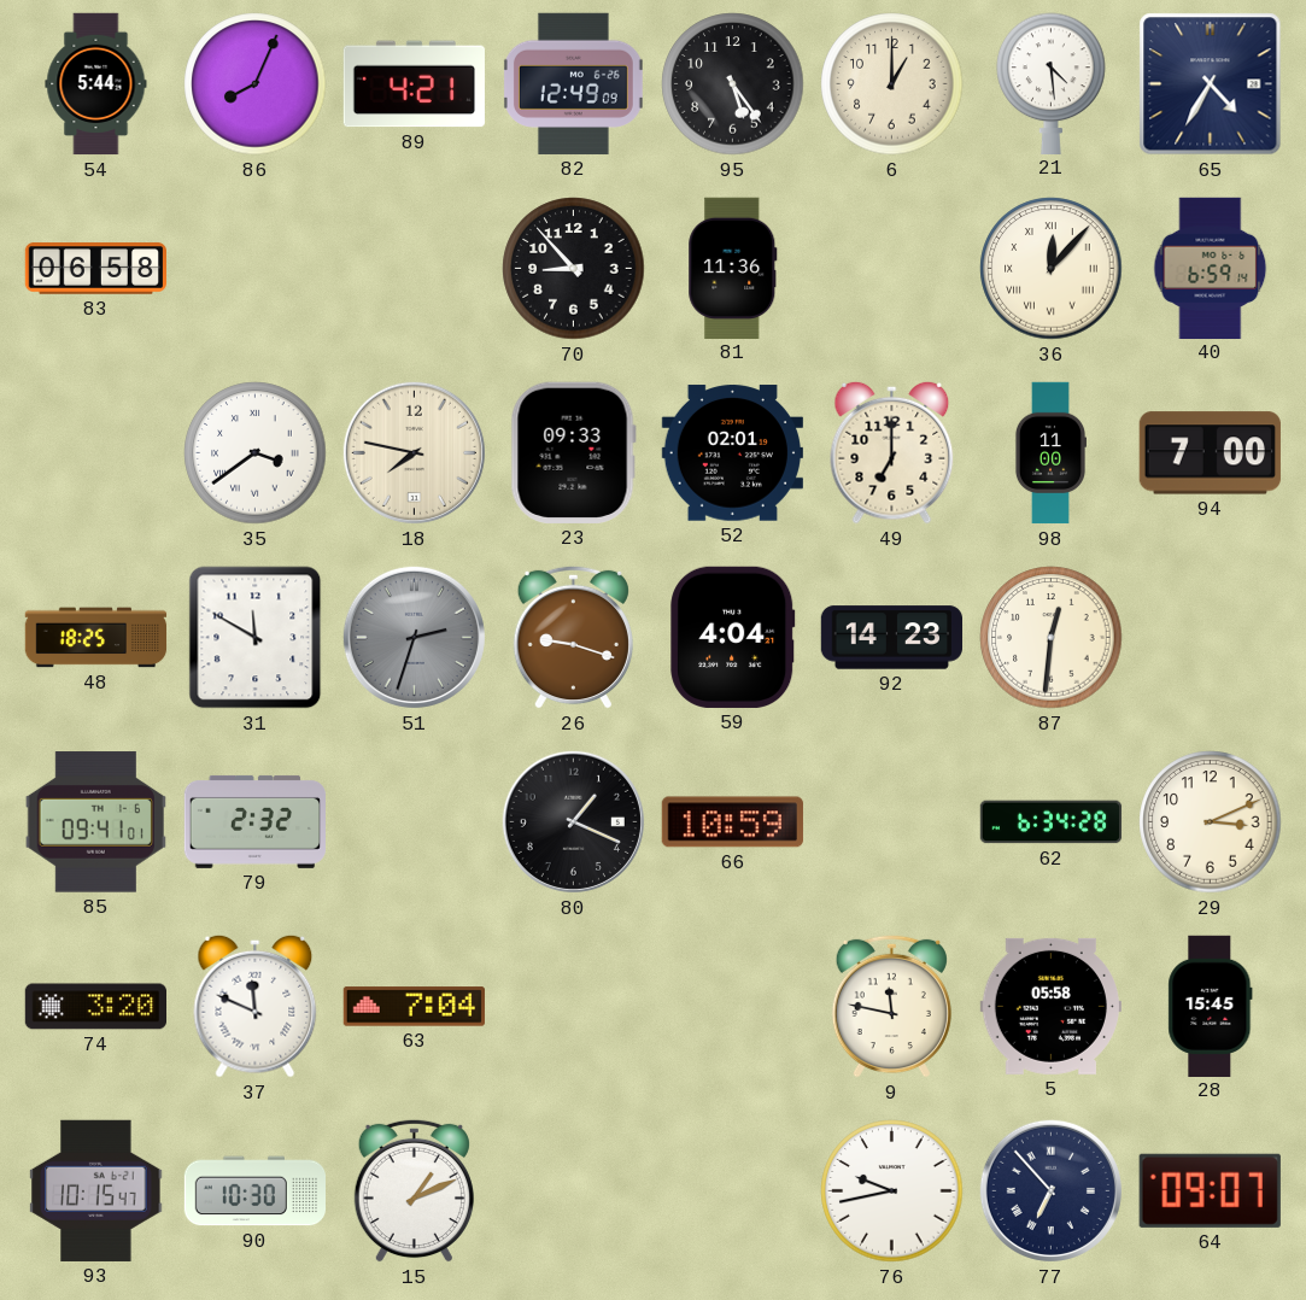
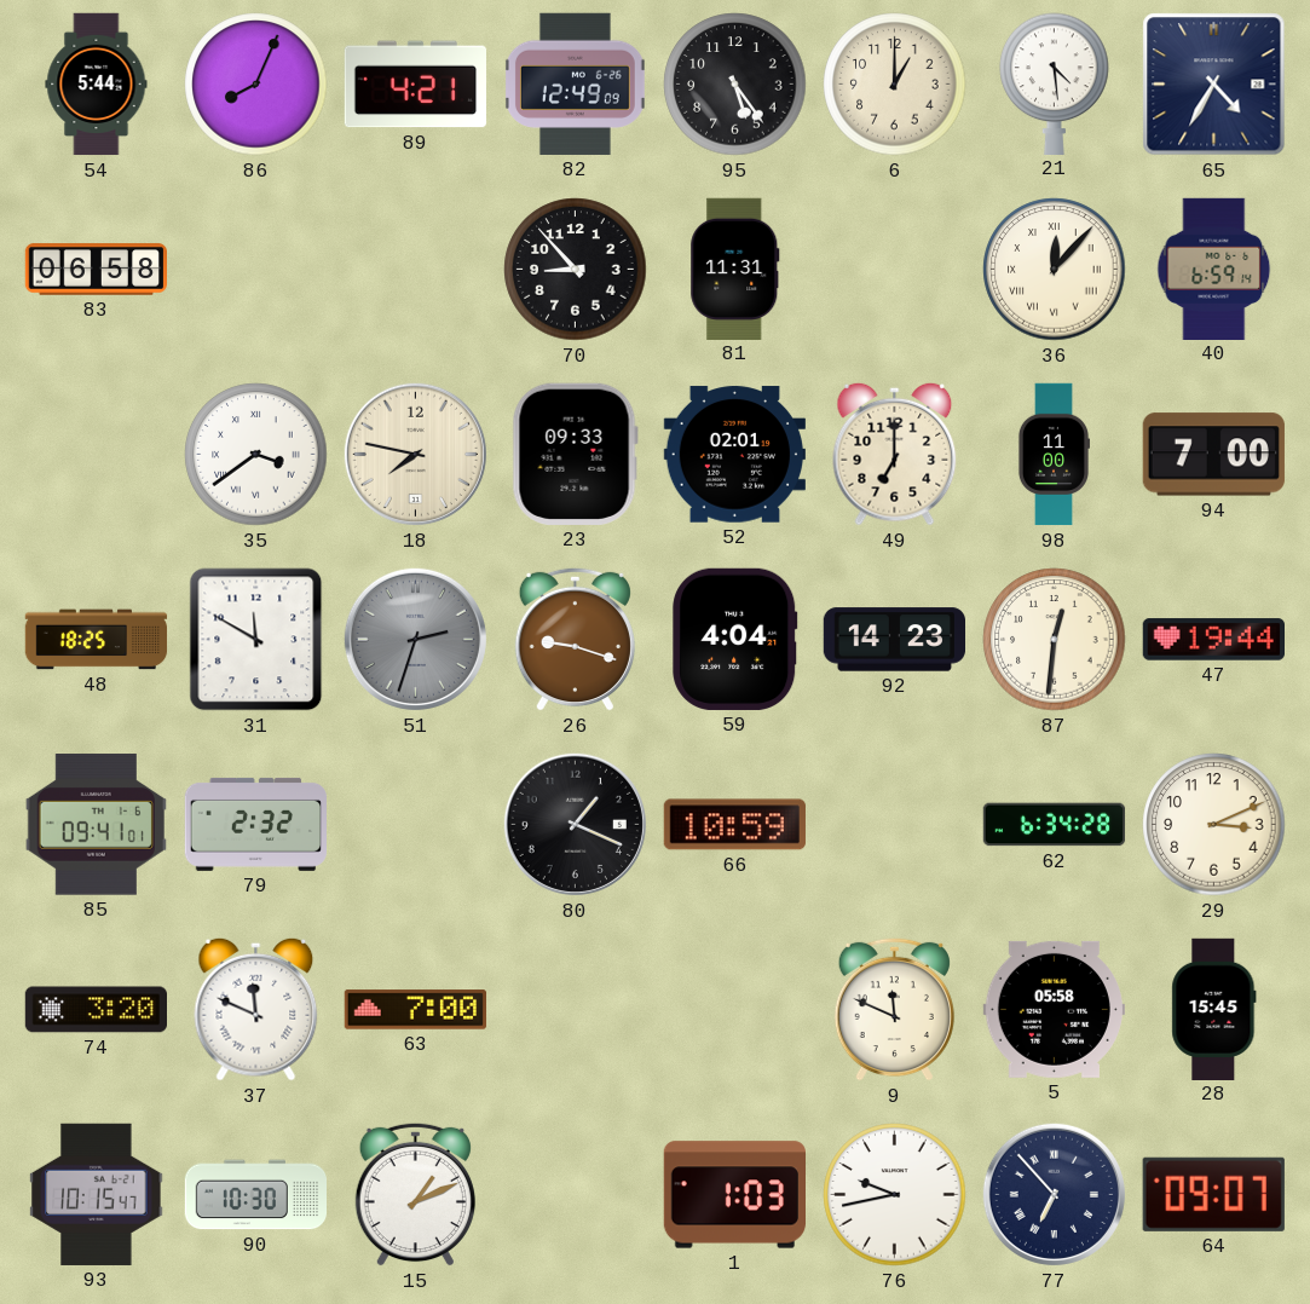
81: 11:36 -> 11:31
47: none -> 19:44
63: 7:04 -> 7:00
9: 11:47 -> 11:49
1: none -> 1:03
